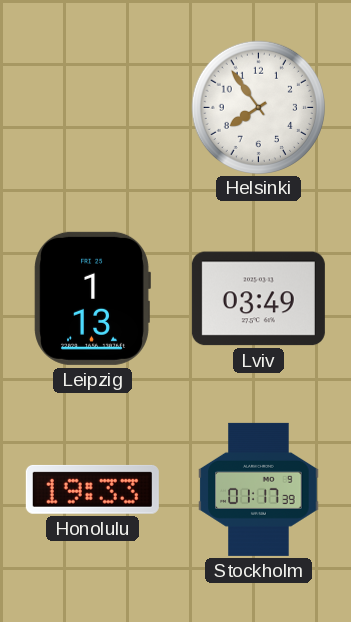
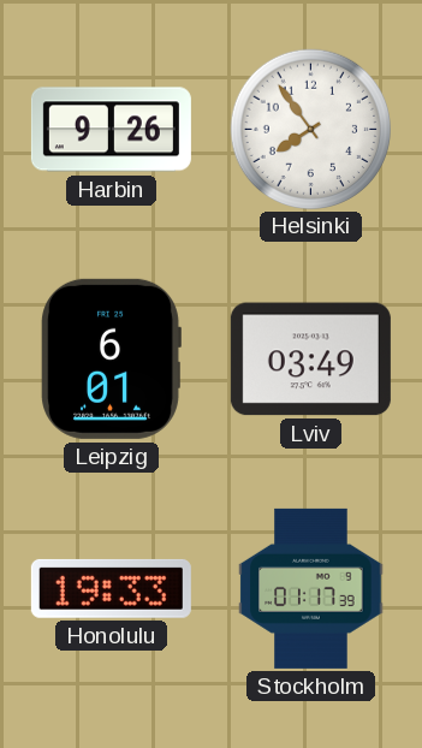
Harbin: none -> 9:26
Leipzig: 1:13 -> 6:01
